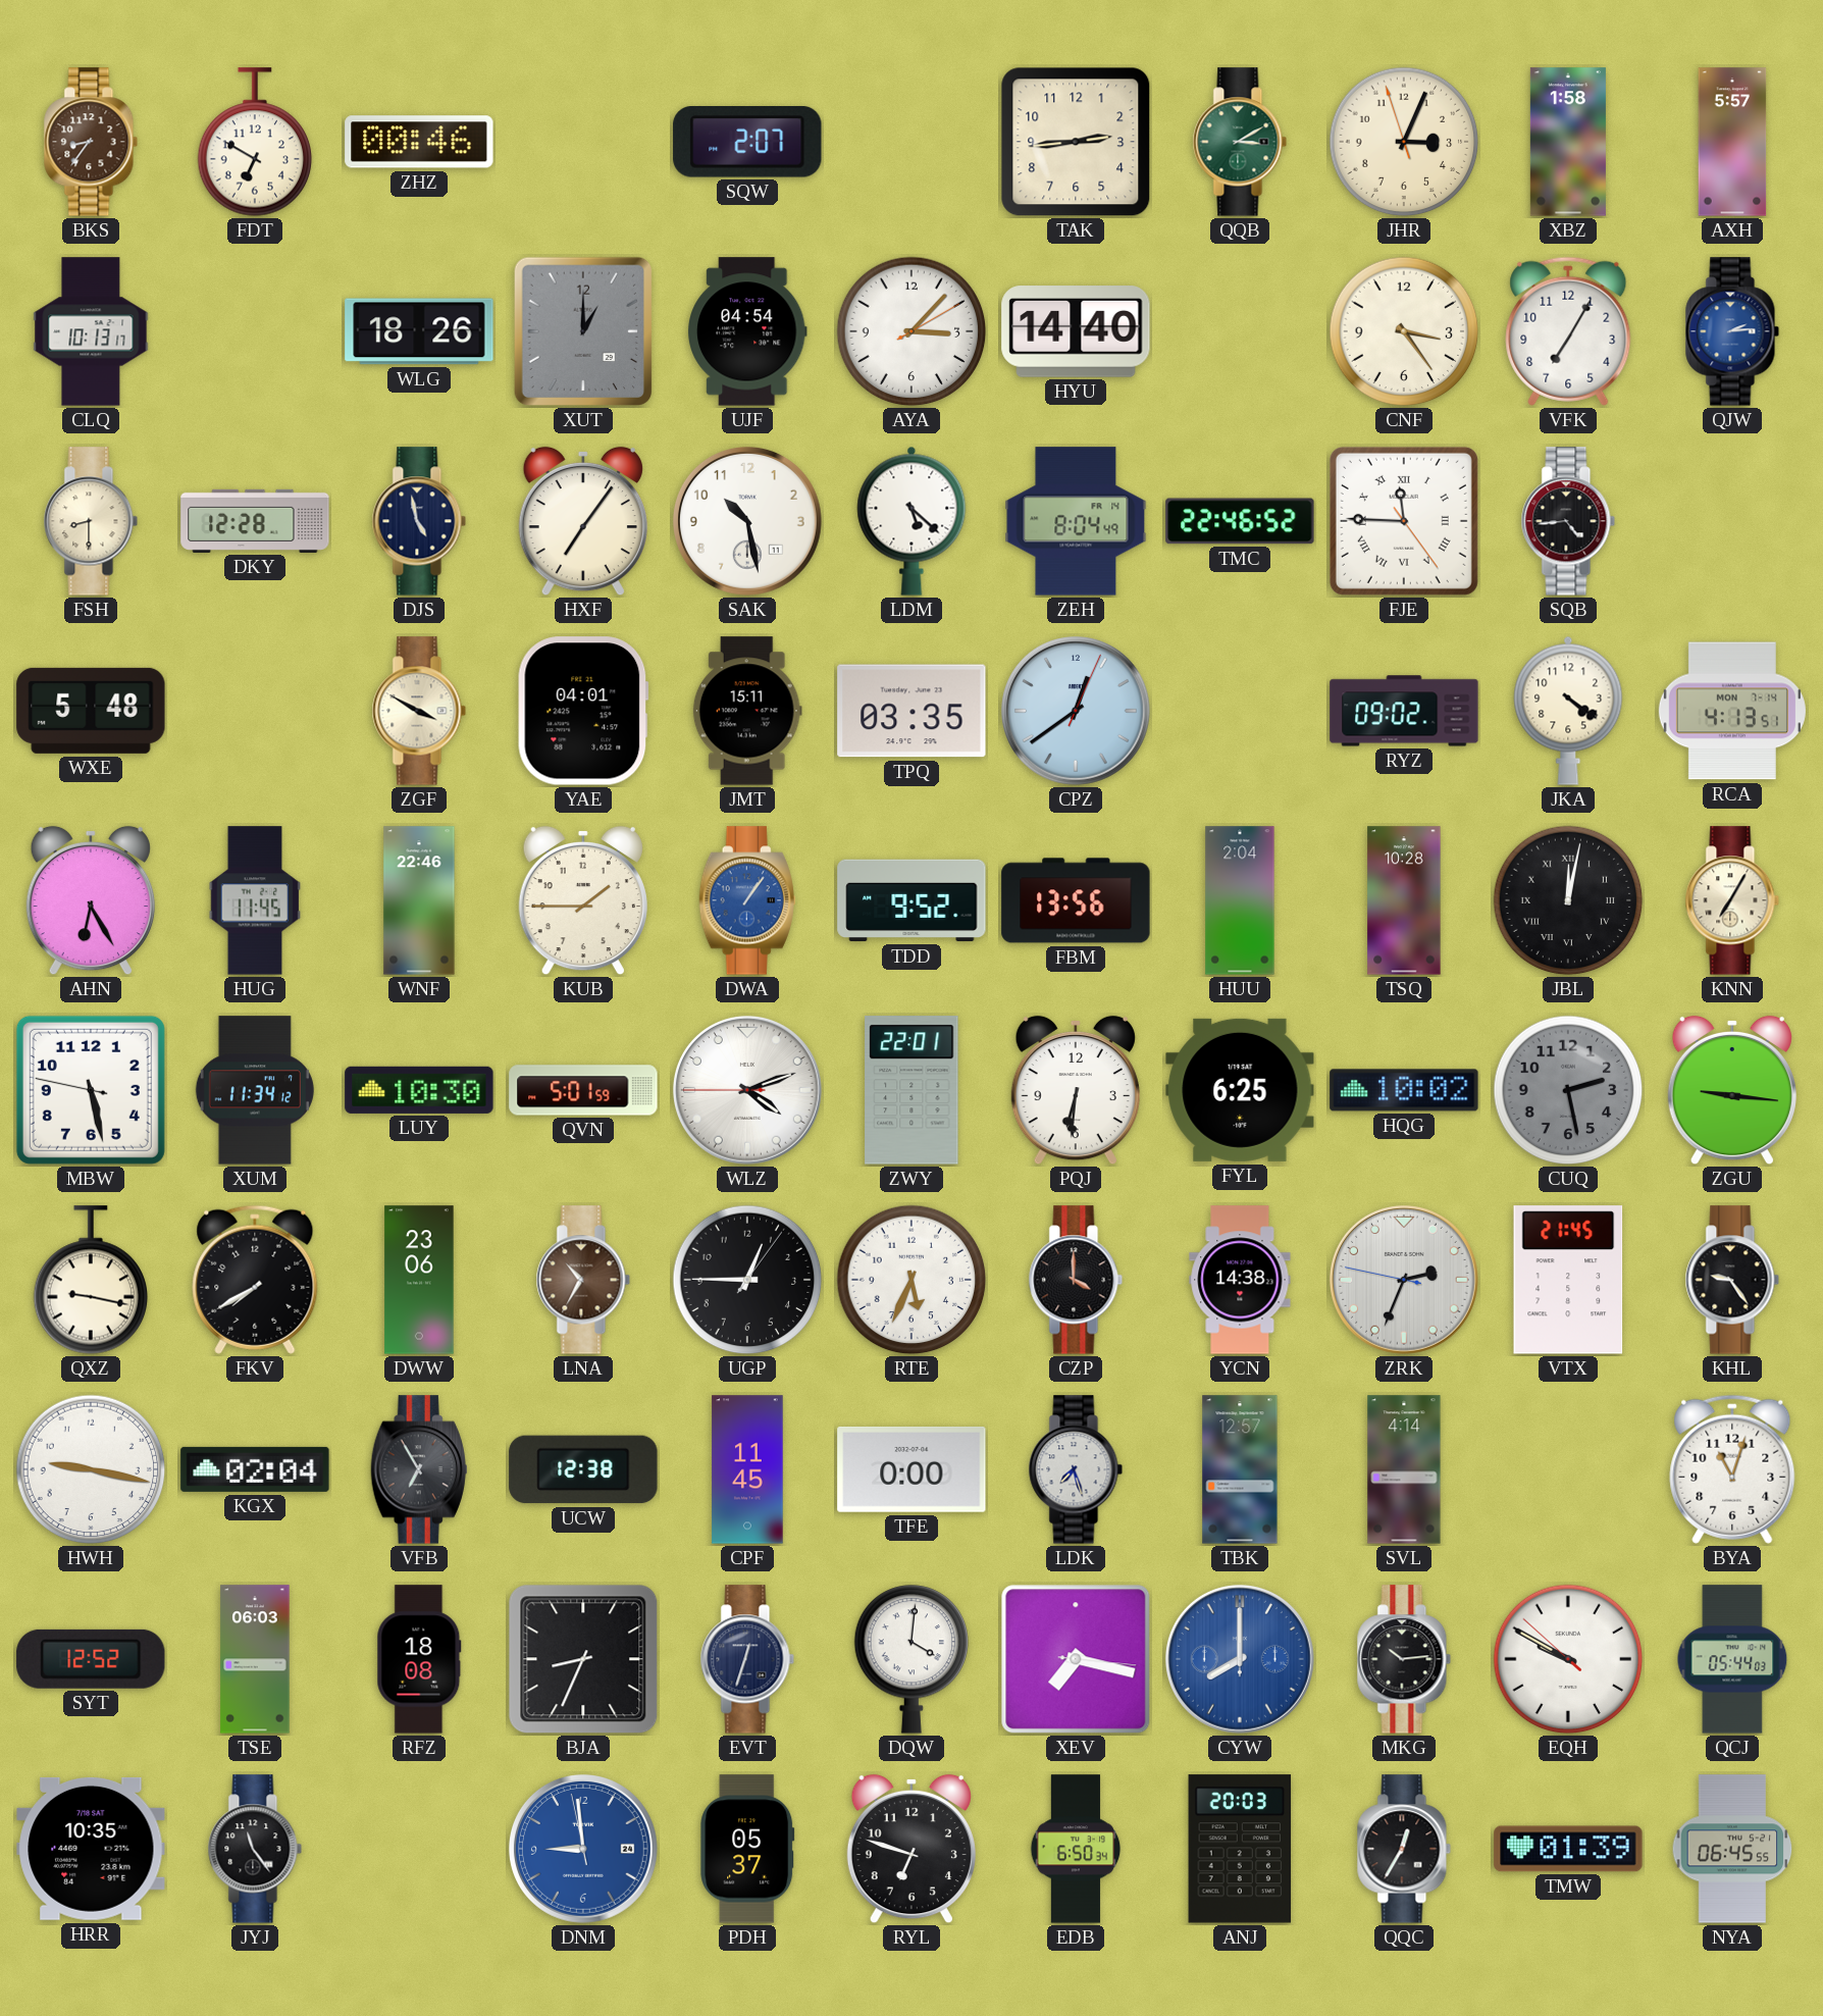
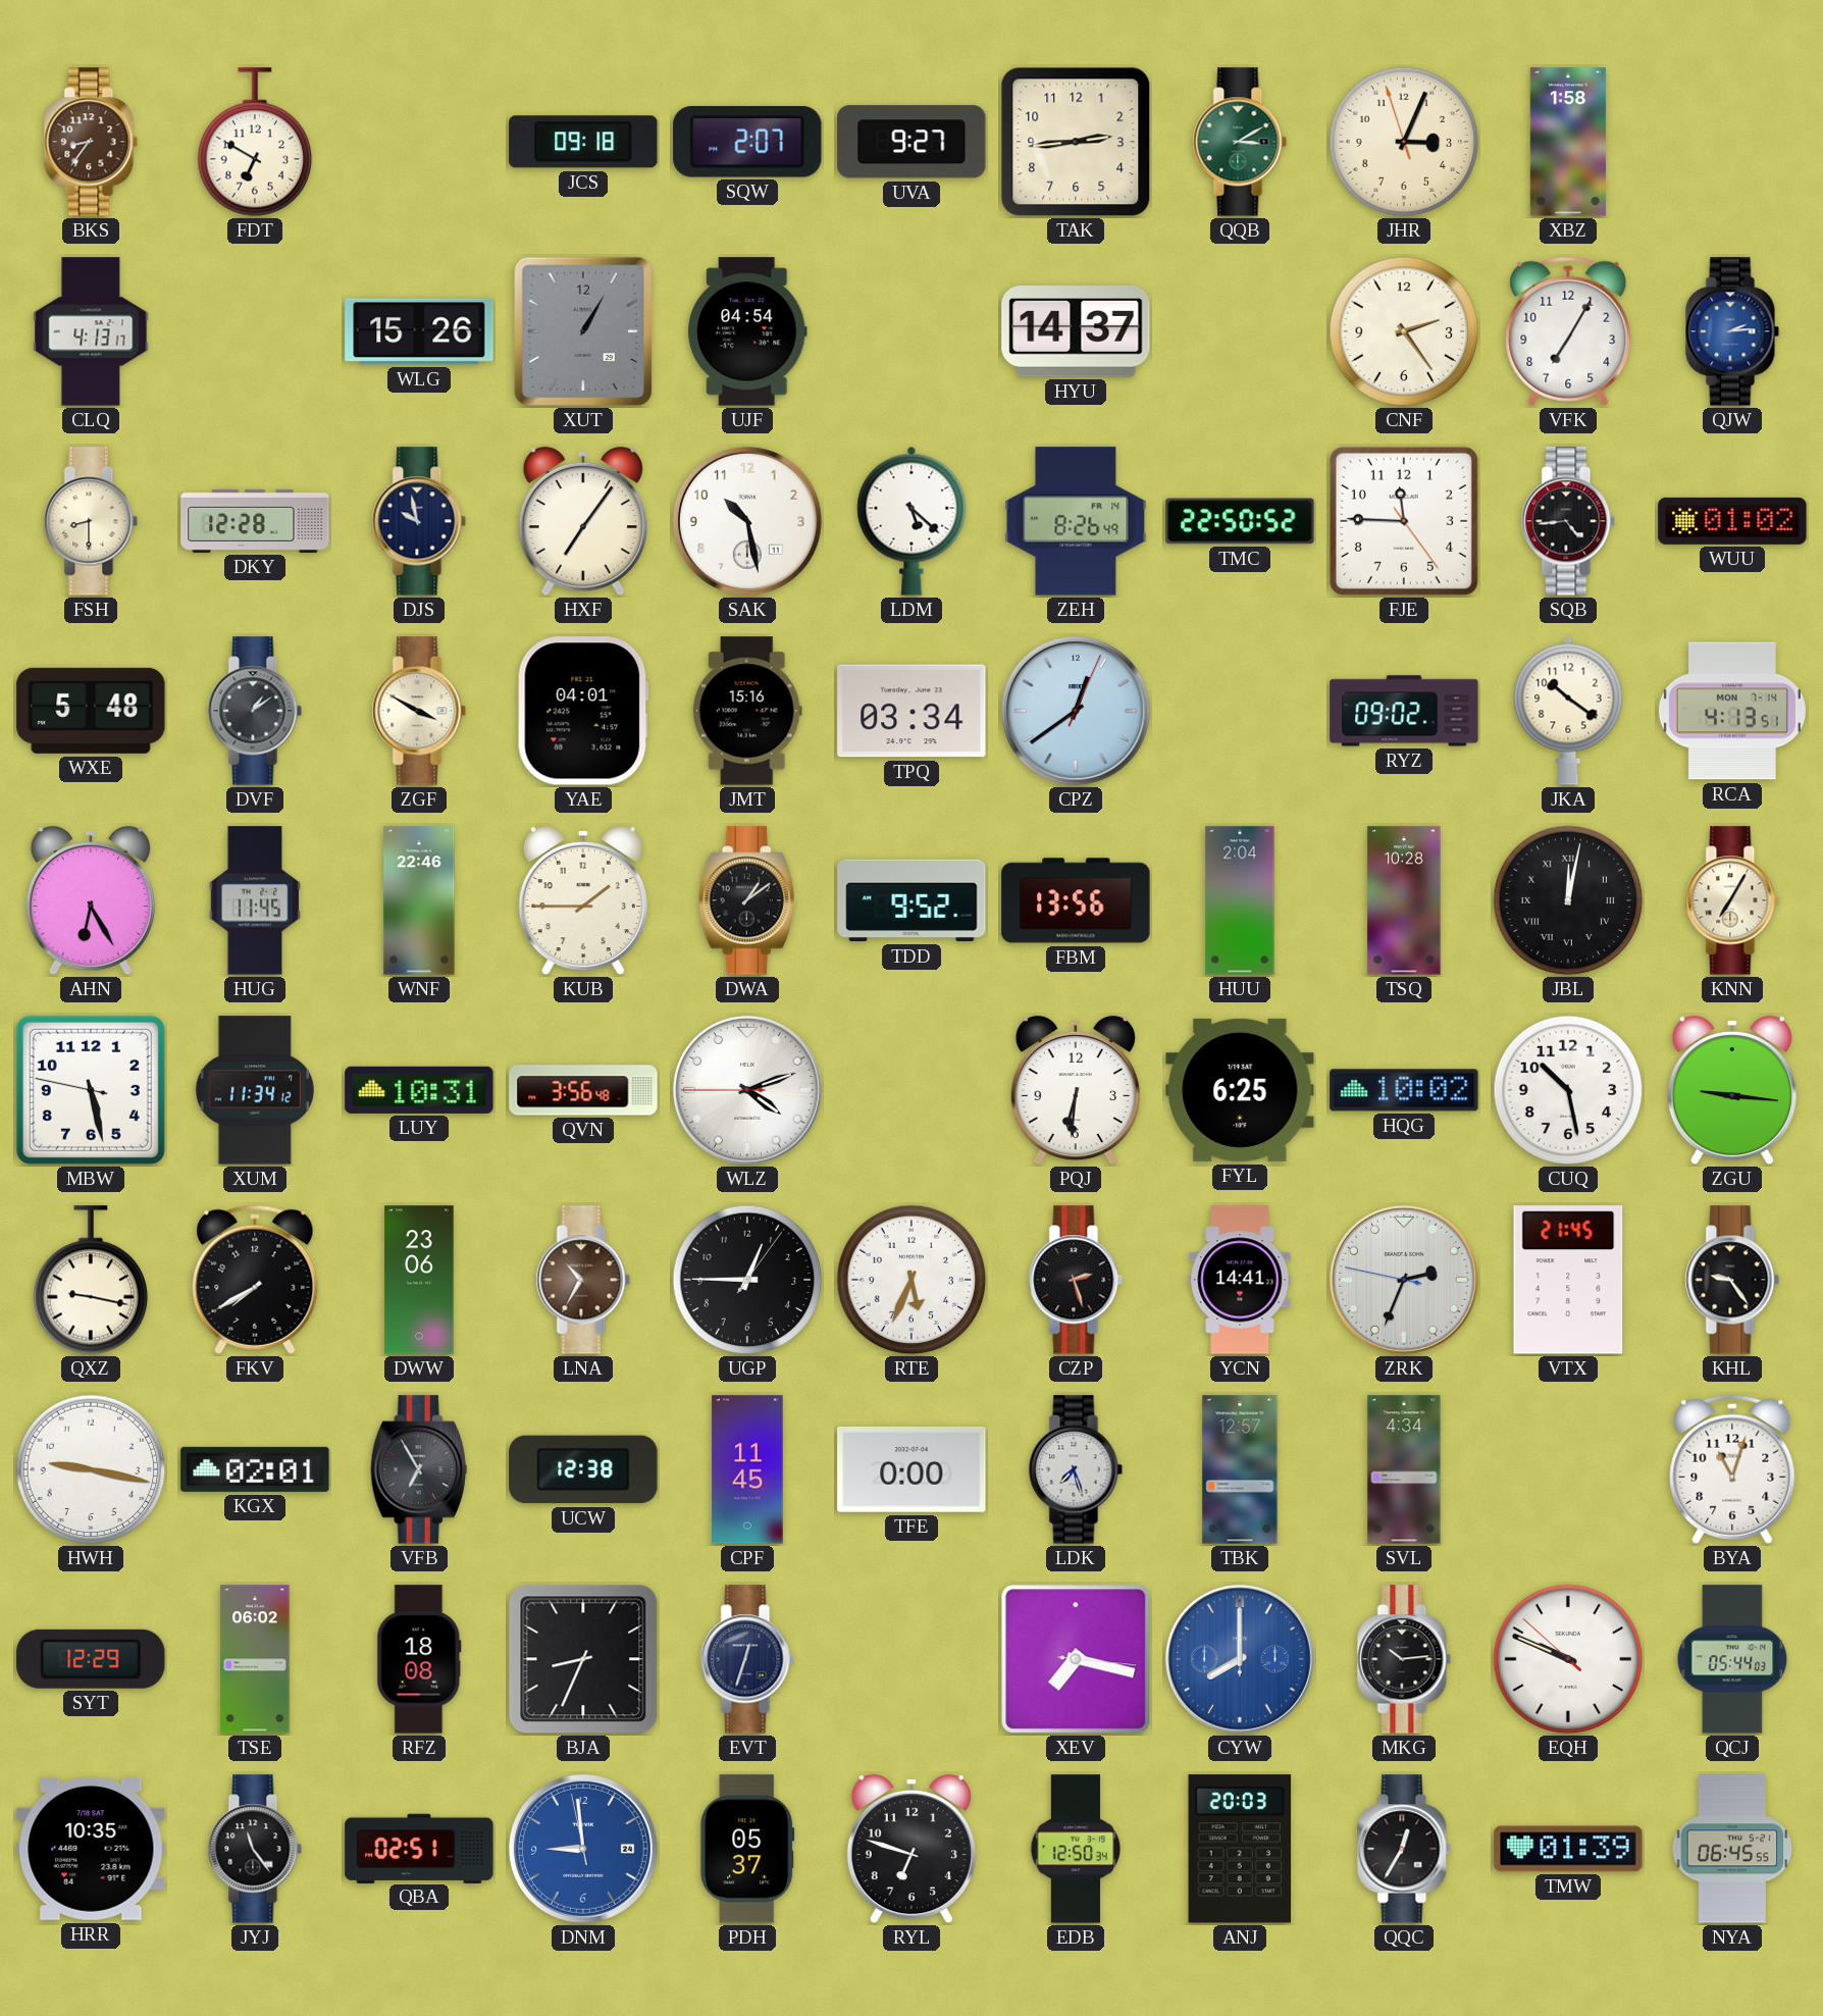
ZHZ: 00:46 -> none
JCS: none -> 09:18
UVA: none -> 9:27
AXH: 5:57 -> none
CLQ: 10:13 -> 4:13
WLG: 18:26 -> 15:26
XUT: 1:00 -> 1:05
AYA: 3:07 -> none
HYU: 14:40 -> 14:37
CNF: 3:24 -> 2:24
DJS: 4:58 -> 9:58
ZEH: 8:04 -> 8:26
TMC: 22:46 -> 22:50
FJE numerals: Roman -> Arabic
WUU: none -> 01:02
DVF: none -> 1:09
JMT: 15:11 -> 15:16
TPQ: 03:35 -> 03:34
JKA: 4:21 -> 10:21
DWA: 1:06 -> 1:09
DWA dial: blue -> black
LUY: 10:30 -> 10:31
QVN: 5:01 -> 3:56
ZWY: 22:01 -> none
CUQ: 2:28 -> 10:28
CUQ dial: grey -> white
CZP: 4:00 -> 2:27
YCN: 14:38 -> 14:41
KGX: 02:04 -> 02:01
SVL: 4:14 -> 4:34
SYT: 12:52 -> 12:29
TSE: 06:03 -> 06:02
DQW: 4:01 -> none
EQH: 9:49 -> 9:48
QBA: none -> 02:51
EDB: 6:50 -> 12:50
